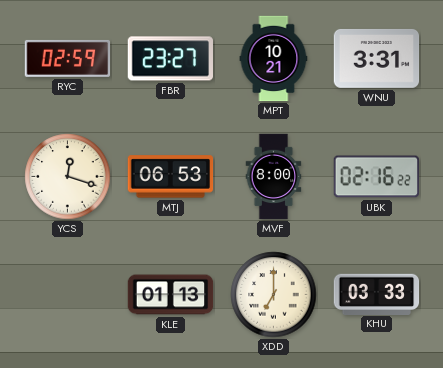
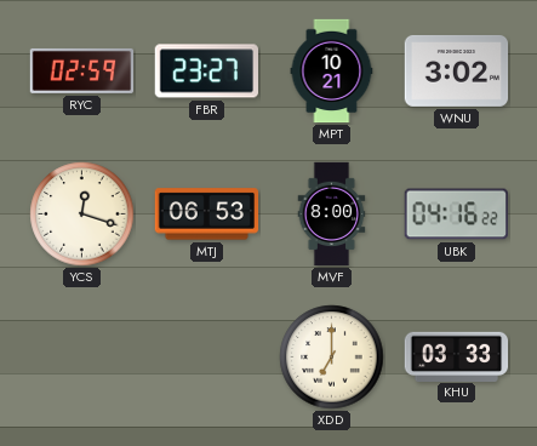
WNU: 3:31 -> 3:02
UBK: 02:16 -> 04:16
KLE: 01:13 -> none
